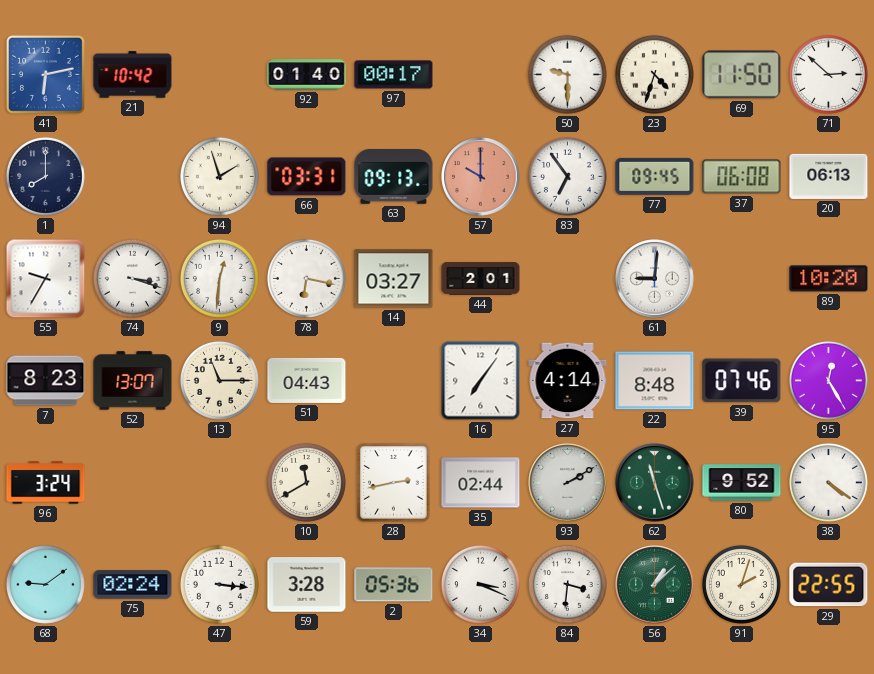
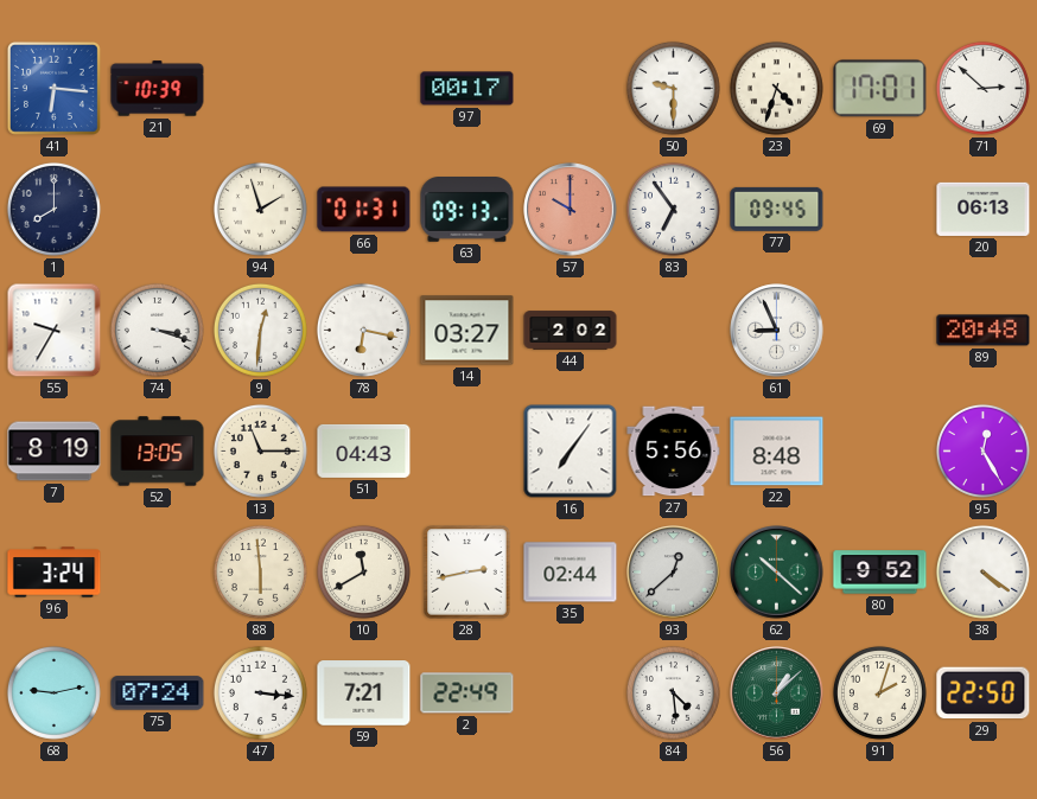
41: 6:13 -> 6:16
21: 10:42 -> 10:39
92: 01:40 -> none
69: 11:50 -> 17:01
66: 03:31 -> 01:31
37: 06:08 -> none
44: 2:01 -> 2:02
61: 9:01 -> 8:56
89: 10:20 -> 20:48
7: 8:23 -> 8:19
52: 13:07 -> 13:05
27: 4:14 -> 5:56
39: 07:46 -> none
88: none -> 5:59
93: 2:10 -> 12:38
62: 11:27 -> 10:22
68: 9:09 -> 9:13
75: 02:24 -> 07:24
59: 3:28 -> 7:21
2: 05:36 -> 22:49
34: 3:19 -> none
84: 3:31 -> 4:29
29: 22:55 -> 22:50
